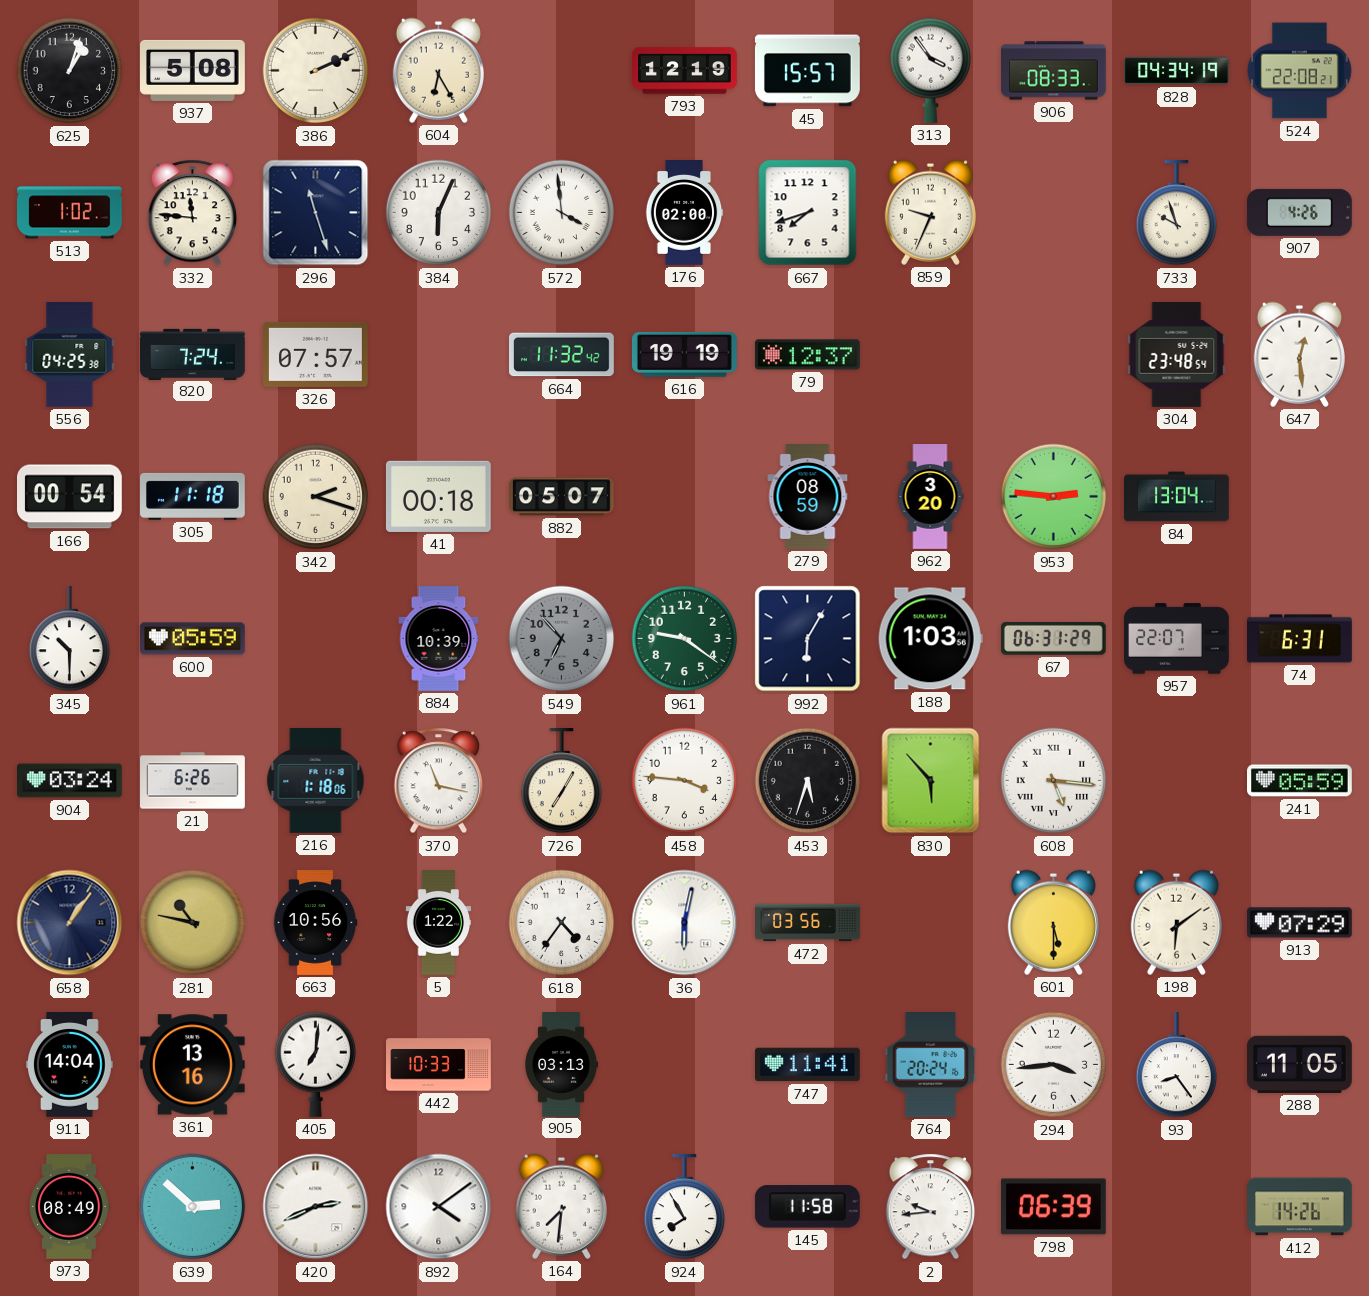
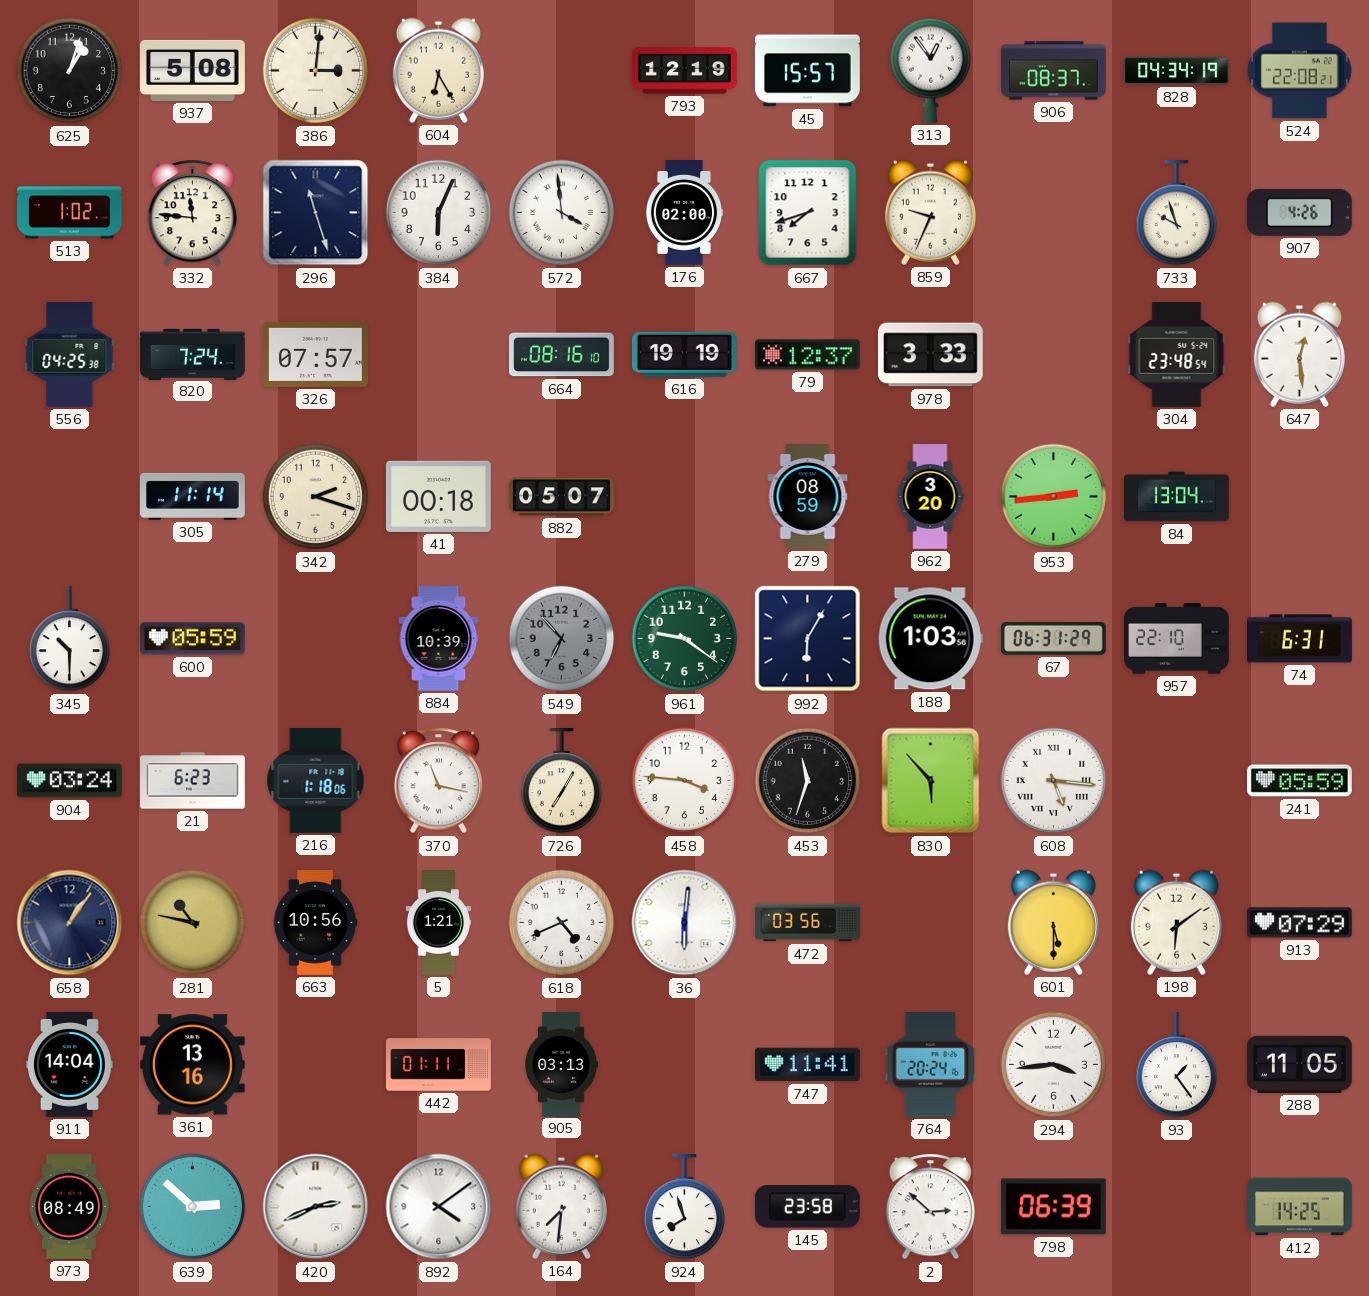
386: 2:11 -> 3:01
313: 3:54 -> 12:54
906: 08:33 -> 08:37
664: 11:32 -> 08:16
978: none -> 3:33
166: 00:54 -> none
305: 11:18 -> 11:14
953: 2:46 -> 2:44
957: 22:07 -> 22:10
21: 6:26 -> 6:23
453: 5:33 -> 11:33
5: 1:22 -> 1:21
618: 4:36 -> 4:41
36: 6:02 -> 6:01
405: 7:01 -> none
442: 10:33 -> 01:11
93: 8:24 -> 1:24
924: 7:55 -> 7:57
145: 11:58 -> 23:58
2: 9:44 -> 2:52
412: 14:26 -> 14:25
